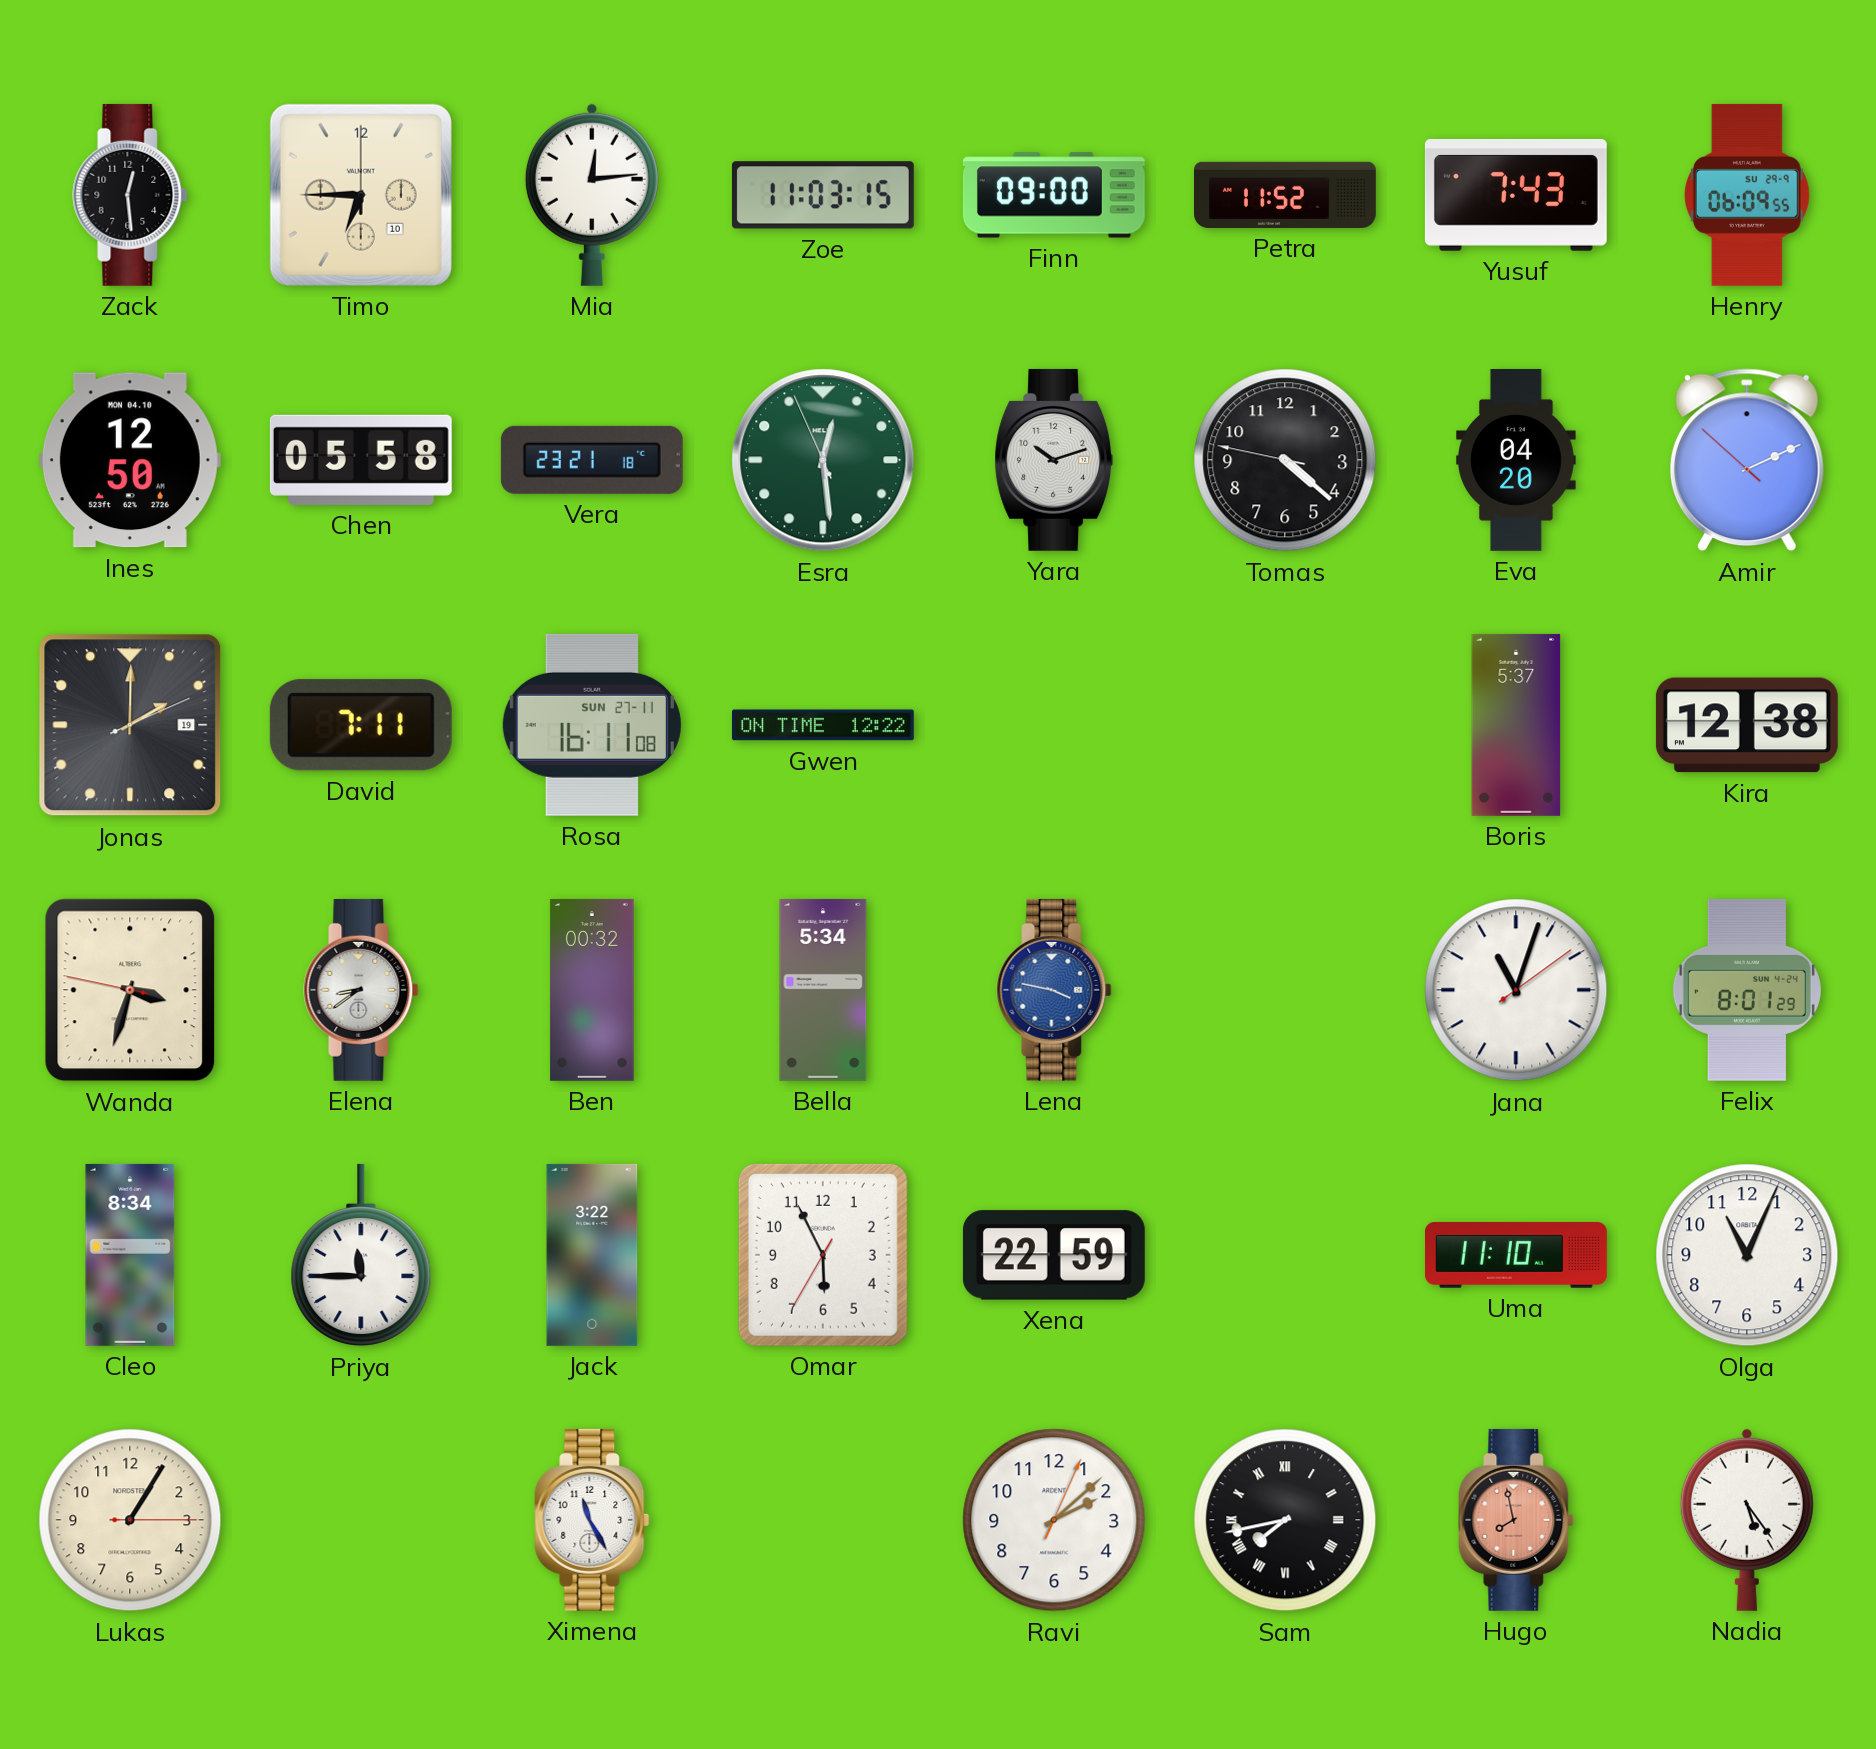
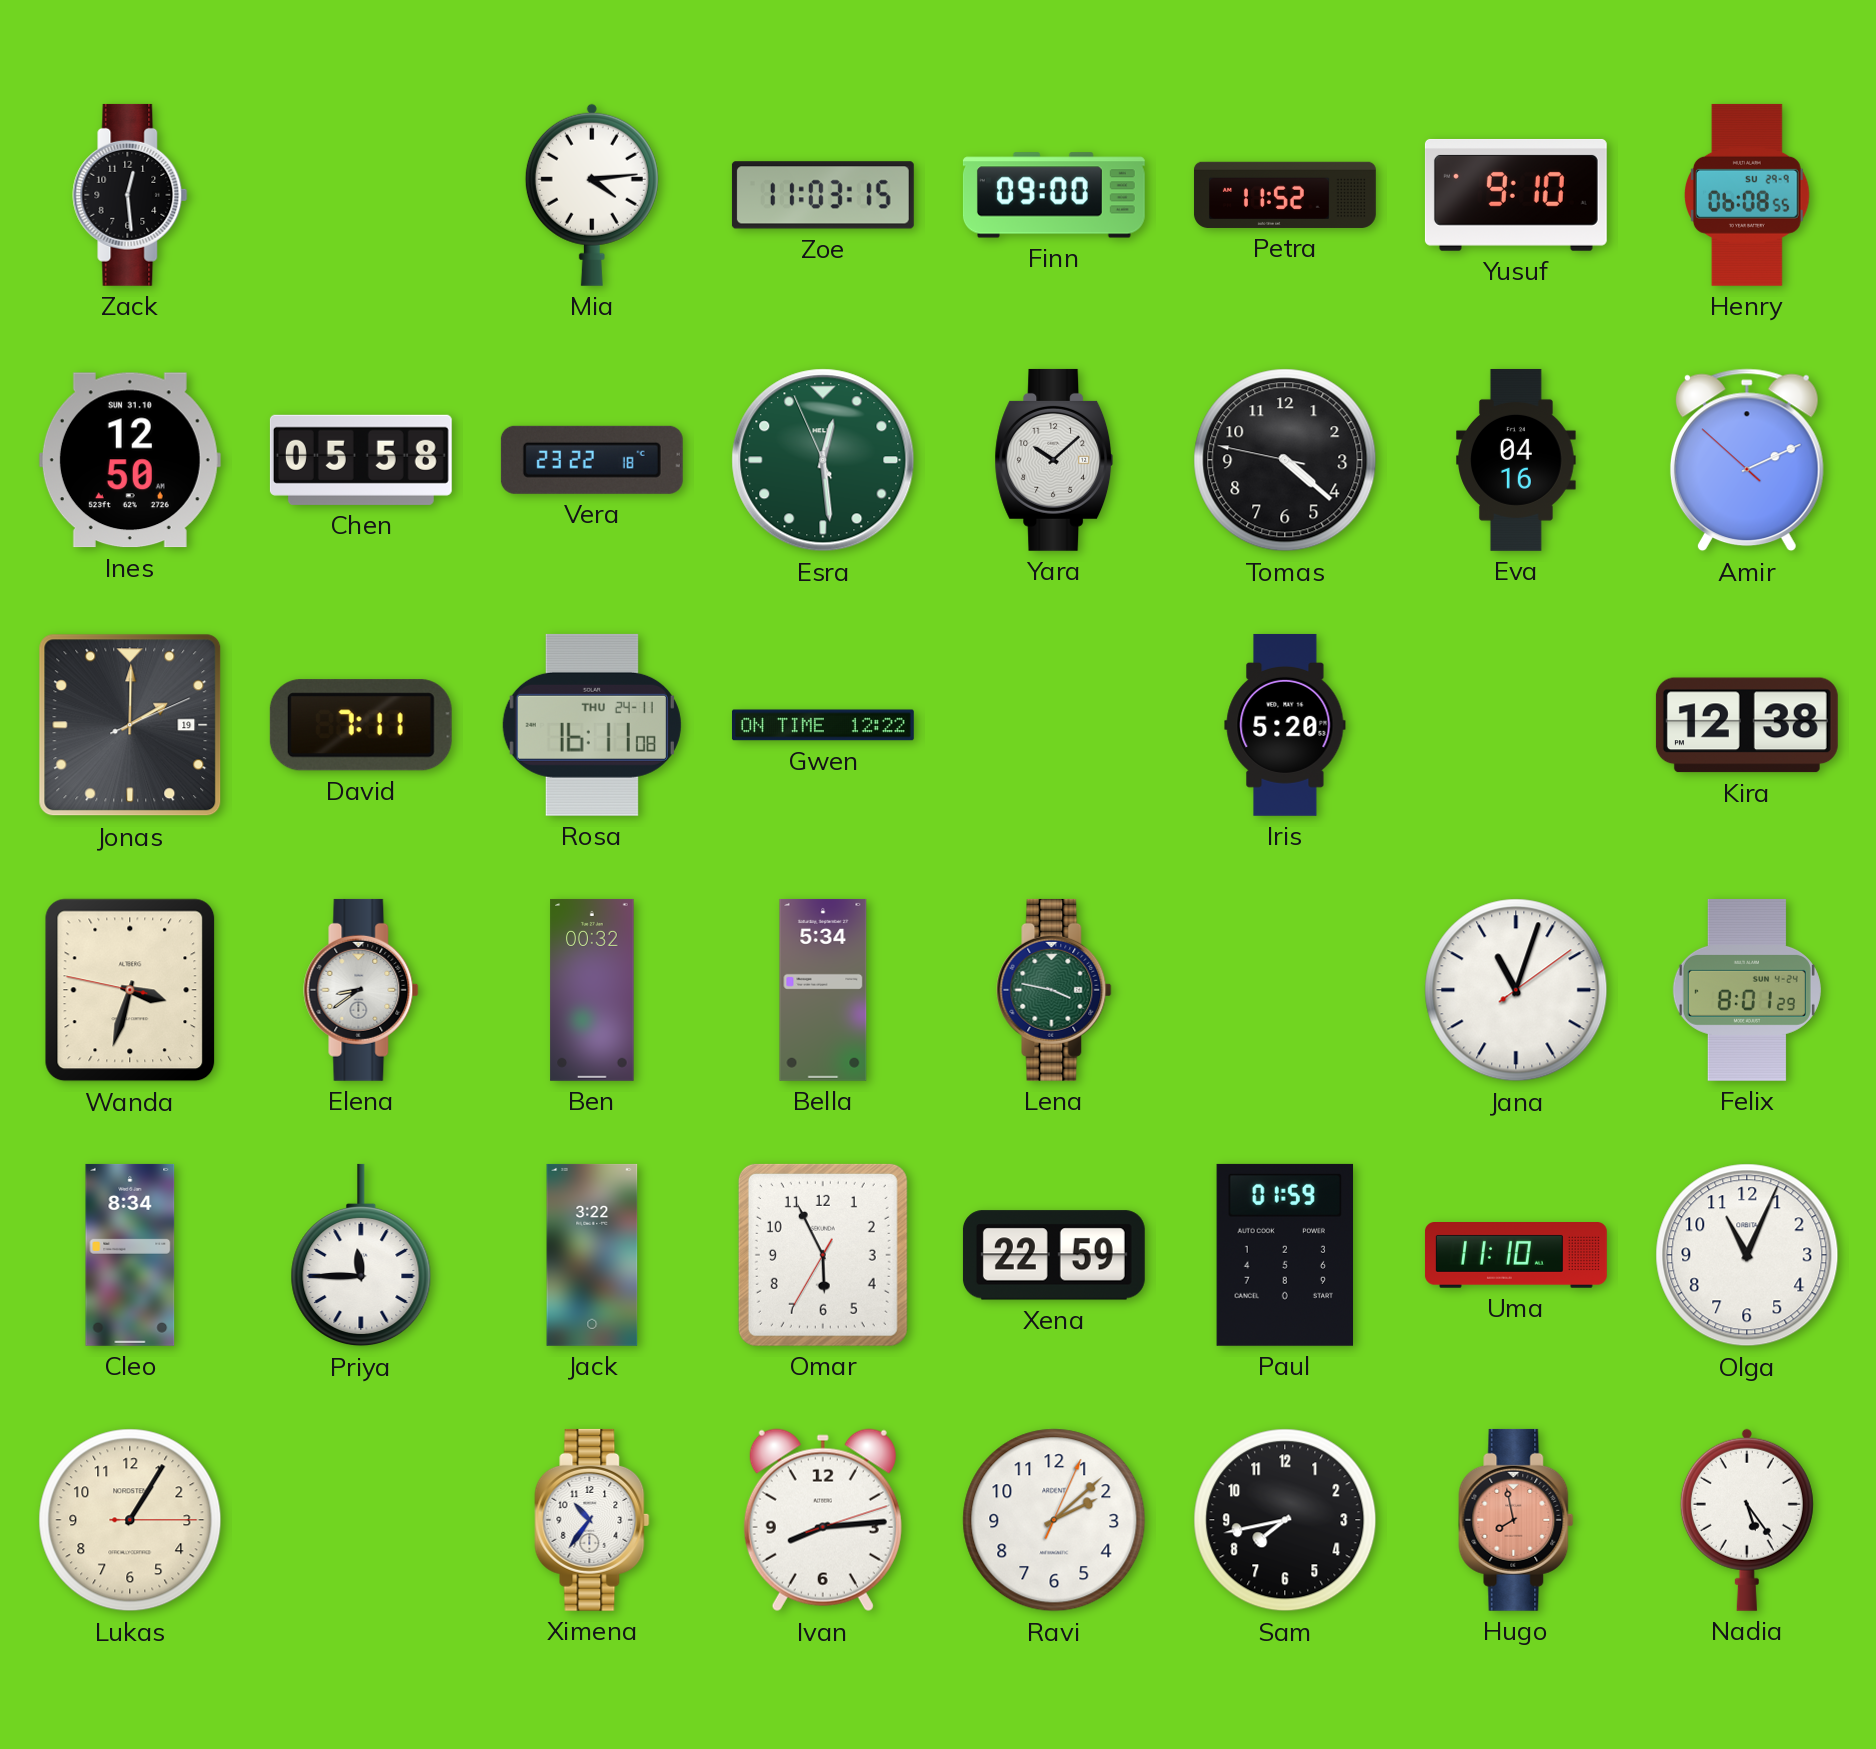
Timo: 6:45 -> none
Mia: 12:14 -> 4:14
Yusuf: 7:43 -> 9:10
Henry: 06:09 -> 06:08
Ines date: MON 04.10 -> SUN 31.10
Vera: 23:21 -> 23:22
Yara: 10:12 -> 10:08
Eva: 04:20 -> 04:16
Rosa date: SUN 27-11 -> THU 24-11
Iris: none -> 5:20
Boris: 5:37 -> none
Lena dial: blue -> green
Paul: none -> 01:59
Ximena: 11:25 -> 10:36
Ivan: none -> 8:14
Sam numerals: Roman -> Arabic
